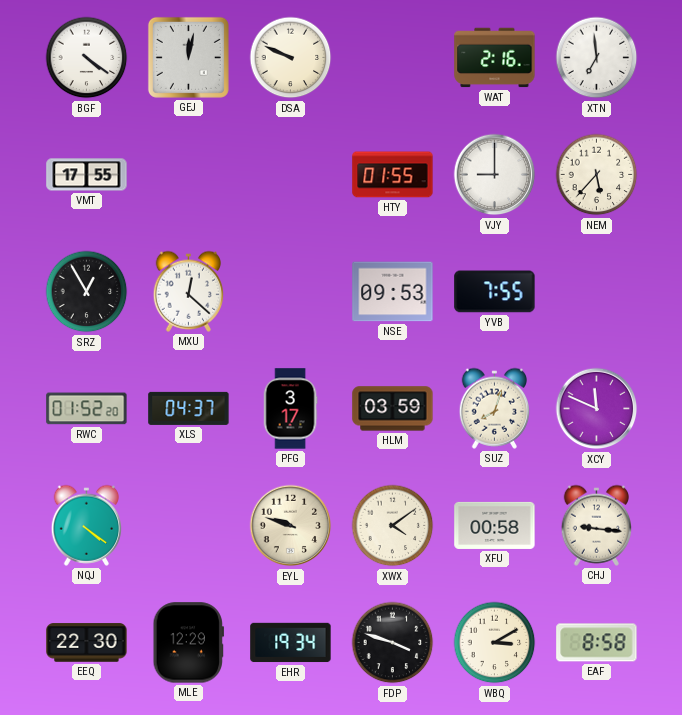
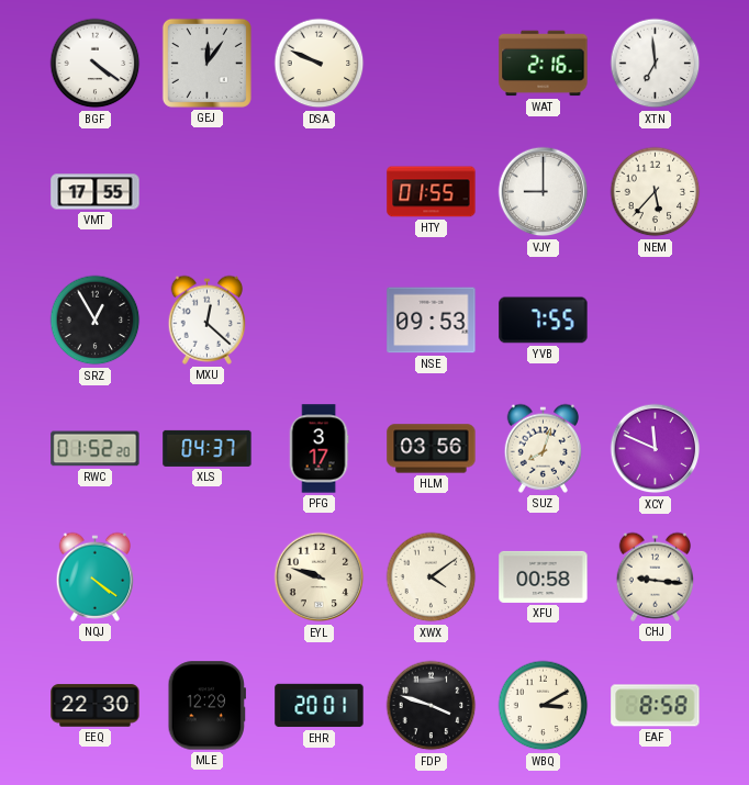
GEJ: 12:02 -> 12:06
HLM: 03:59 -> 03:56
EHR: 19:34 -> 20:01
